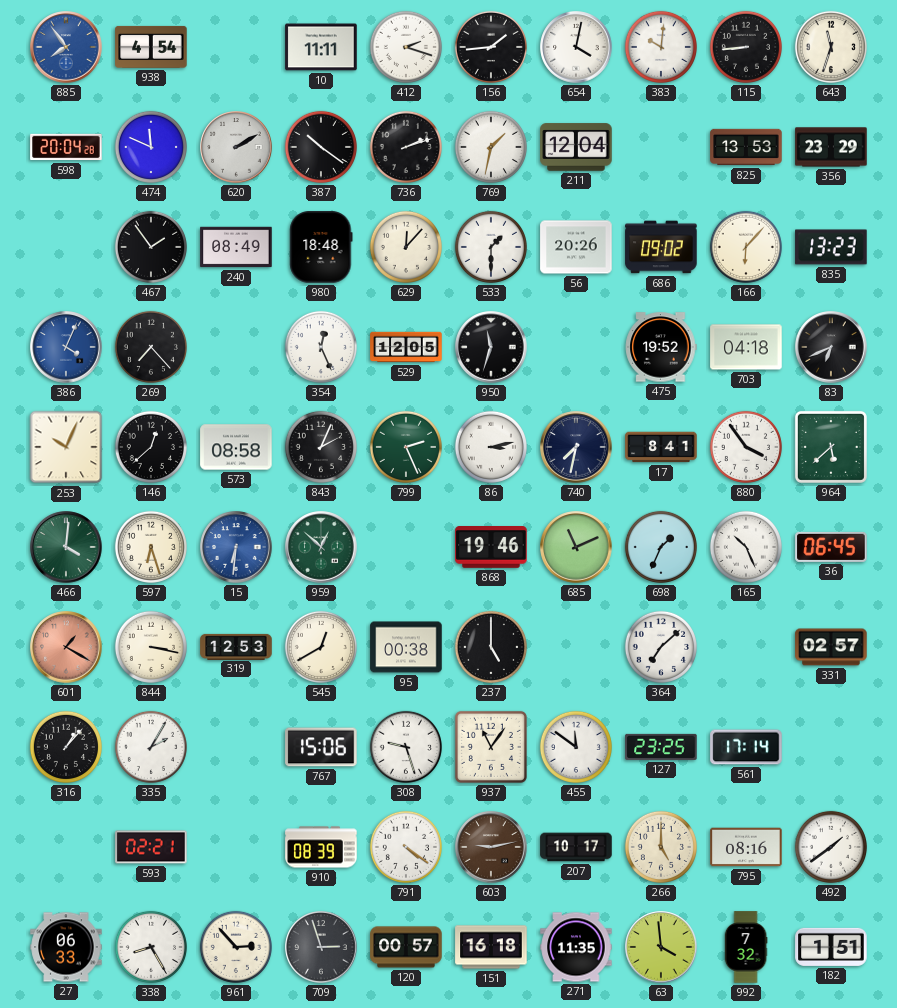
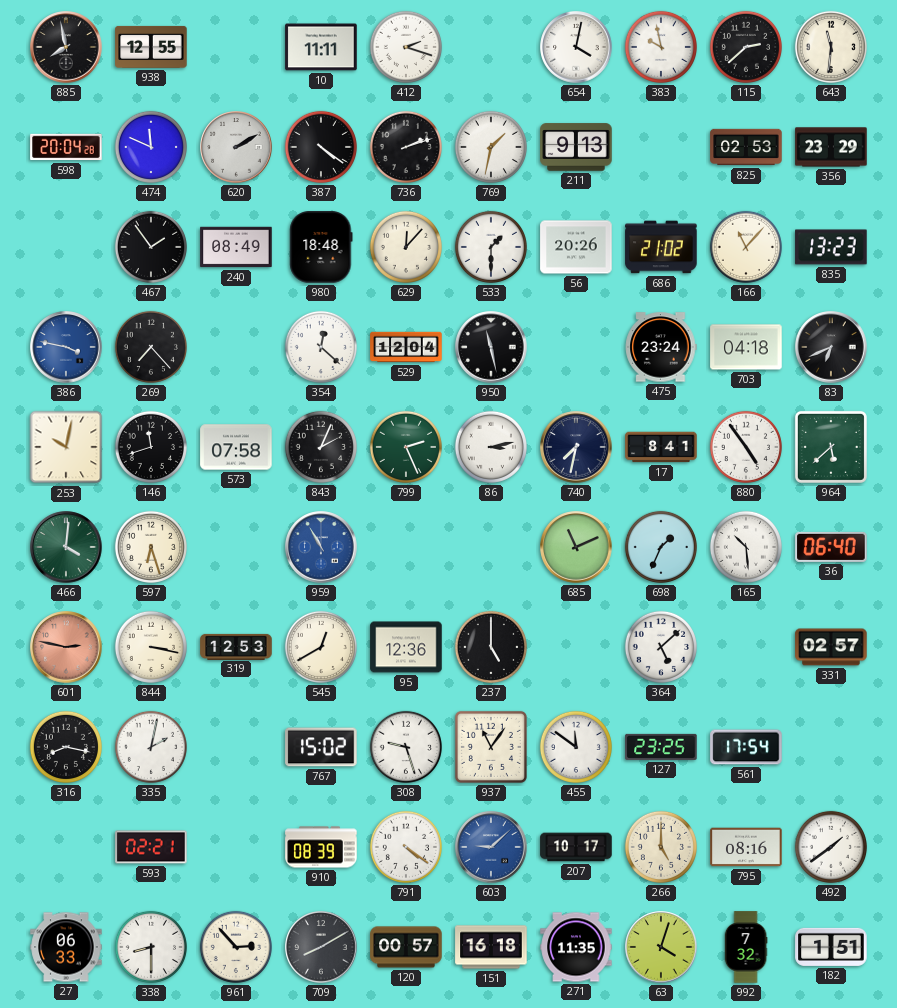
885: 7:54 -> 7:58
885 dial: blue -> black
938: 4:54 -> 12:55
156: 1:44 -> none
383: 10:01 -> 9:58
115: 8:44 -> 2:38
643: 11:33 -> 11:31
387: 10:21 -> 4:21
211: 12:04 -> 9:13
825: 13:53 -> 02:53
686: 09:02 -> 21:02
166: 6:07 -> 11:07
386: 4:04 -> 3:47
354: 12:26 -> 12:22
529: 12:05 -> 12:04
950: 11:33 -> 11:28
475: 19:52 -> 23:24
253: 10:04 -> 10:02
146: 12:38 -> 11:42
573: 08:58 -> 07:58
880: 3:54 -> 4:54
15: 6:31 -> none
959: 12:52 -> 10:55
959 dial: green -> blue
868: 19:46 -> none
165: 10:26 -> 10:29
36: 06:45 -> 06:40
601: 1:20 -> 2:47
95: 00:38 -> 12:36
364: 7:08 -> 5:08
316: 1:07 -> 8:17
335: 2:05 -> 2:02
767: 15:06 -> 15:02
561: 17:14 -> 17:54
603: 9:13 -> 9:08
603 dial: brown -> blue
338: 8:25 -> 8:30
709: 2:57 -> 8:10
63: 3:59 -> 4:03
